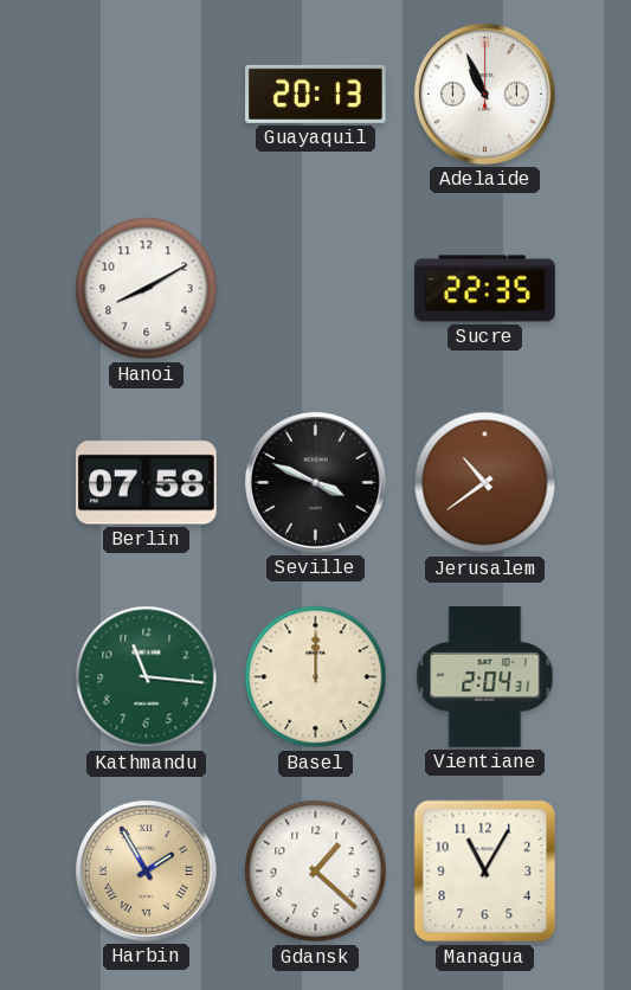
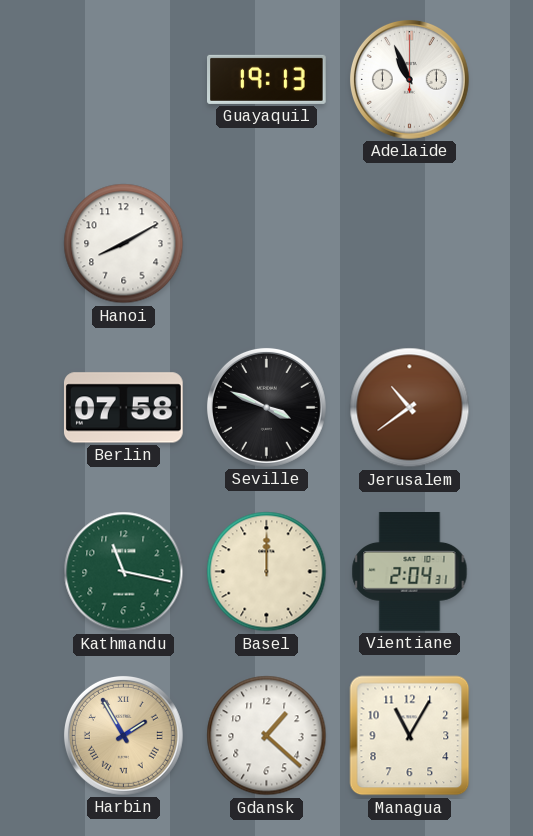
Guayaquil: 20:13 -> 19:13
Sucre: 22:35 -> none
Kathmandu: 11:16 -> 11:17
